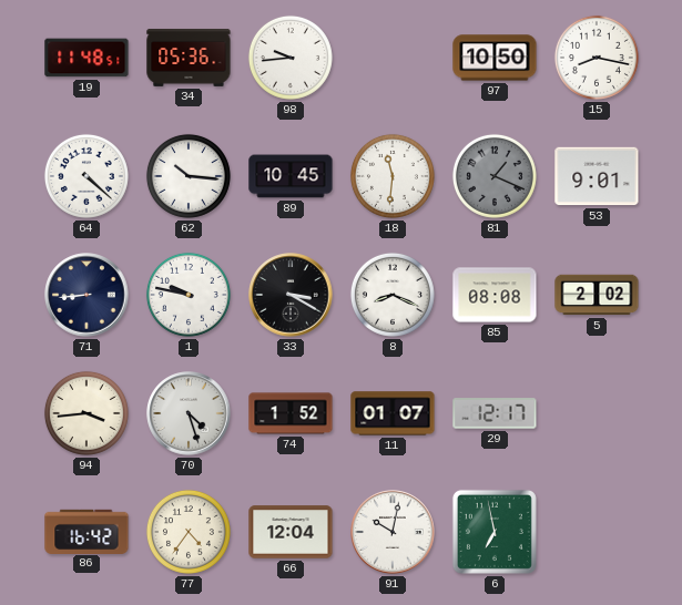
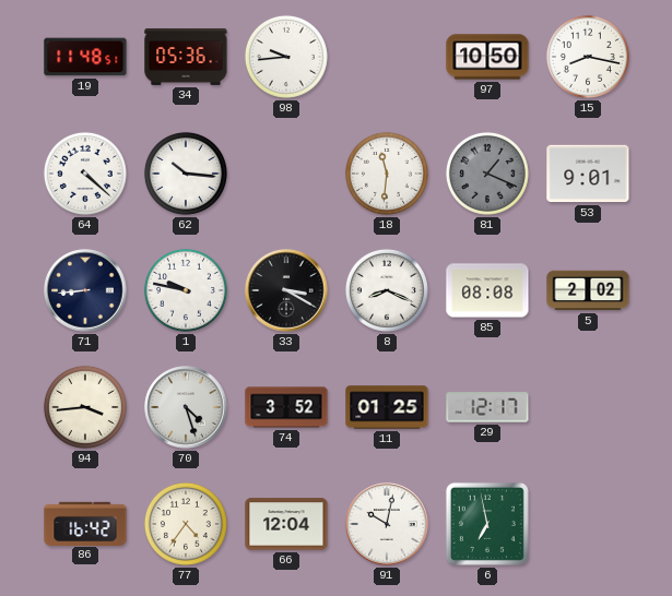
89: 10:45 -> none
74: 1:52 -> 3:52
11: 01:07 -> 01:25
